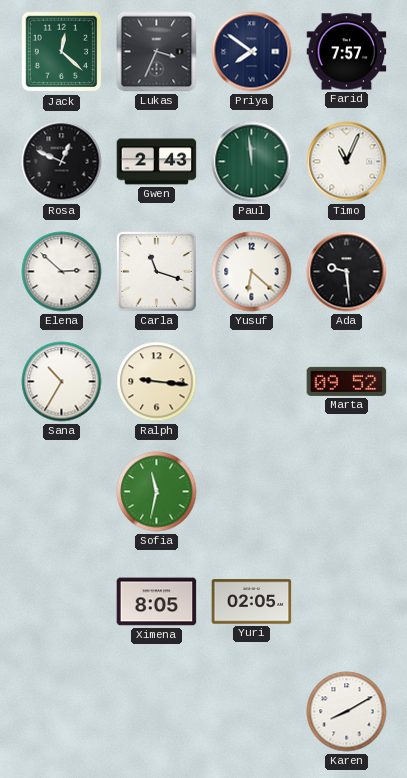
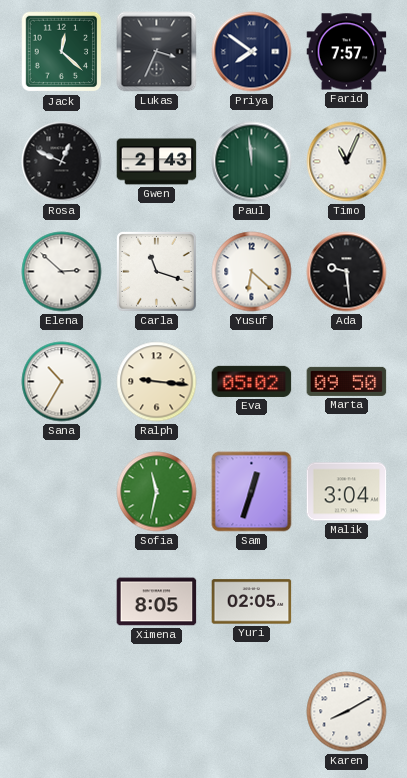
Eva: none -> 05:02
Marta: 09:52 -> 09:50
Sam: none -> 12:33
Malik: none -> 3:04
